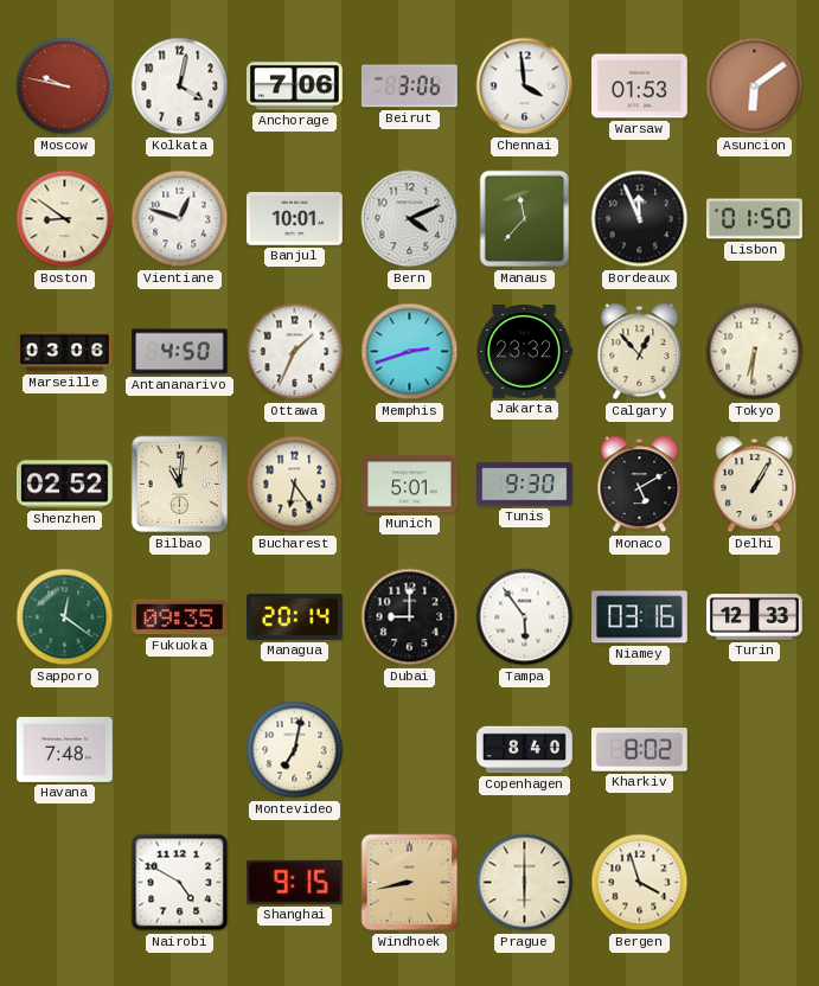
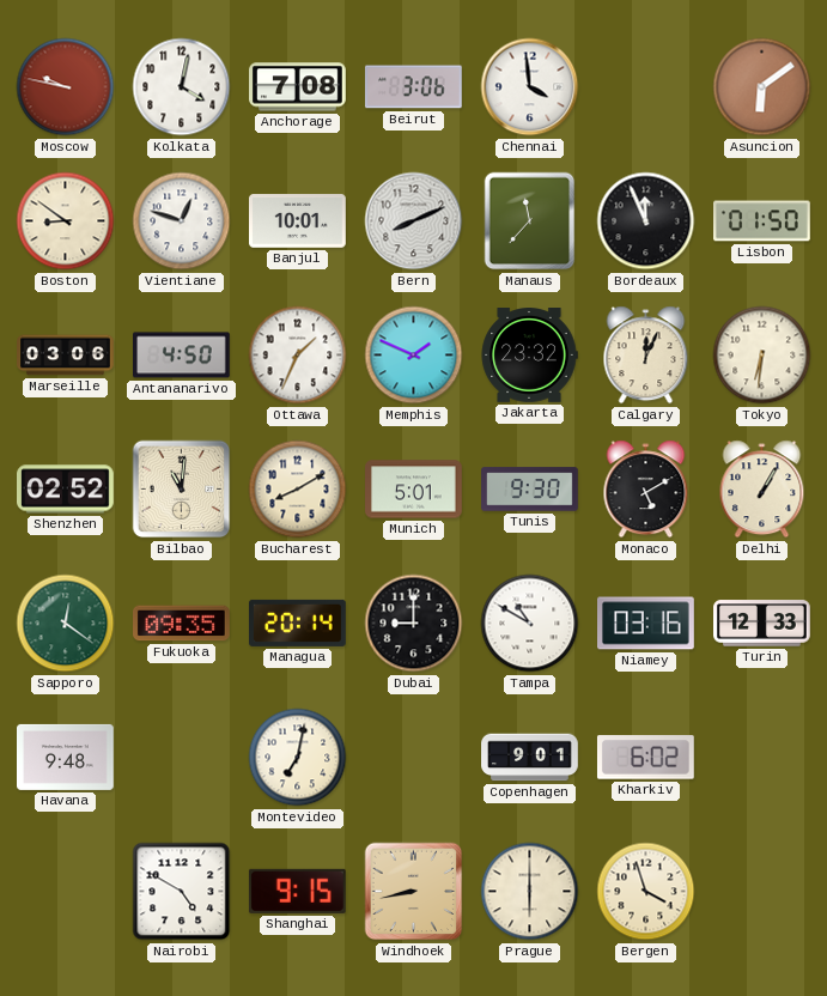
Anchorage: 7:06 -> 7:08
Warsaw: 01:53 -> none
Bern: 4:11 -> 8:11
Memphis: 2:42 -> 1:49
Calgary: 12:53 -> 12:04
Bucharest: 6:24 -> 8:10
Tampa: 5:54 -> 10:50
Havana: 7:48 -> 9:48
Copenhagen: 8:40 -> 9:01
Kharkiv: 8:02 -> 6:02
